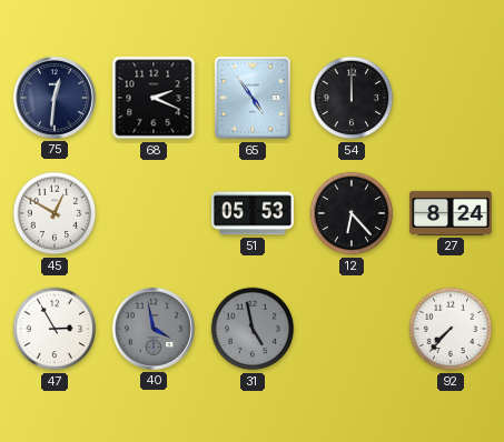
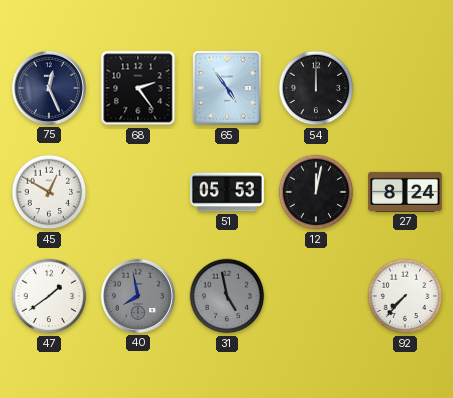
75: 12:31 -> 12:26
68: 2:19 -> 2:24
12: 6:23 -> 12:02
47: 2:55 -> 1:39
40: 3:58 -> 7:58
